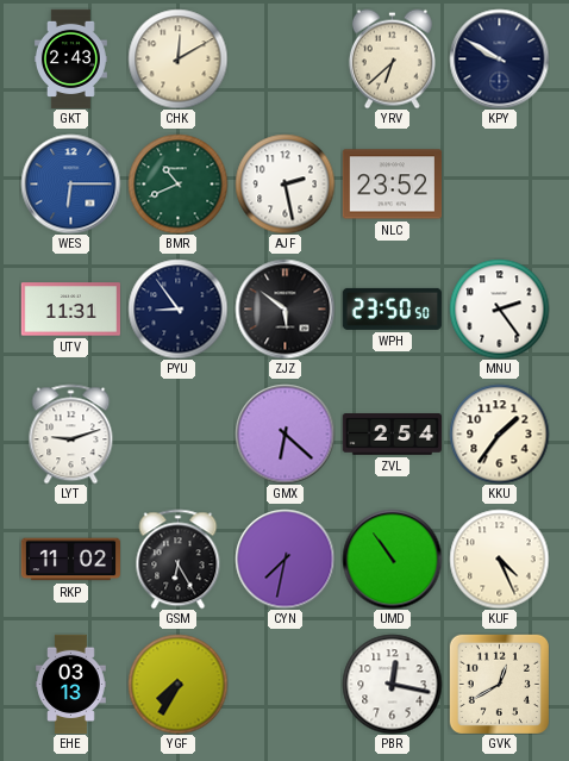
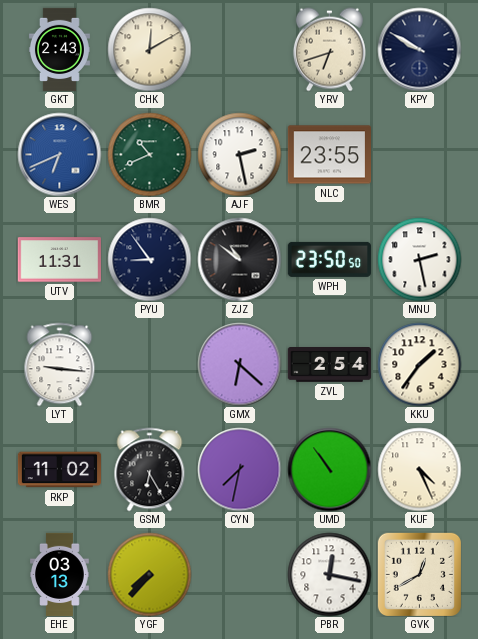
YRV: 6:38 -> 6:42
WES: 6:15 -> 6:41
NLC: 23:52 -> 23:55
ZJZ: 5:51 -> 10:51
MNU: 2:24 -> 2:28
LYT: 9:12 -> 9:16
YGF: 7:35 -> 7:37
